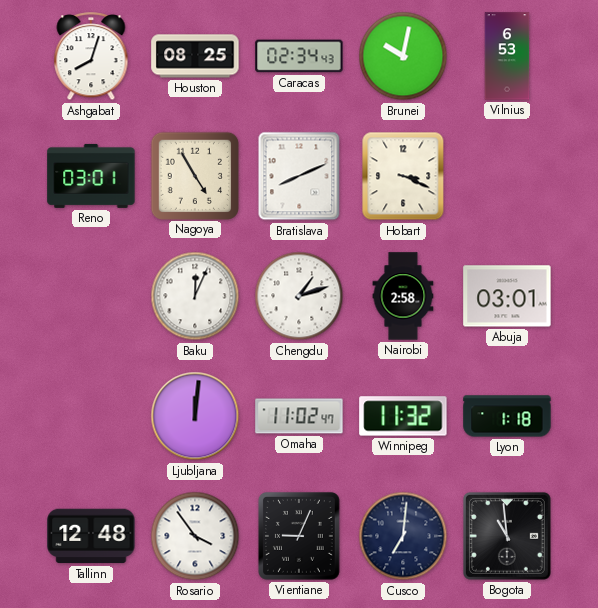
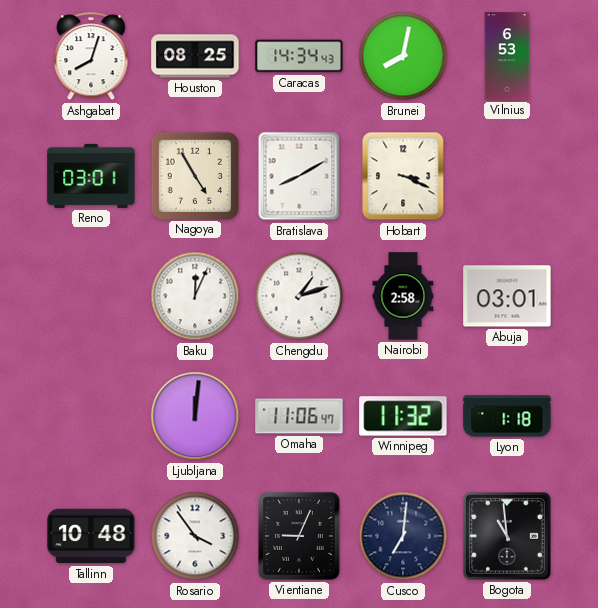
Caracas: 02:34 -> 14:34
Brunei: 10:02 -> 8:02
Bratislava: 8:11 -> 8:10
Omaha: 11:02 -> 11:06
Tallinn: 12:48 -> 10:48
